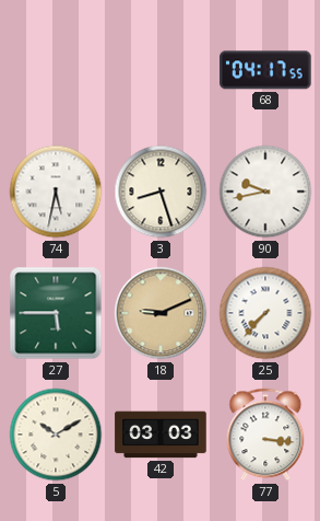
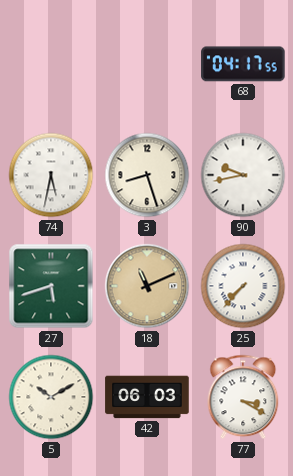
27: 5:45 -> 5:42
18: 9:11 -> 11:11
42: 03:03 -> 06:03
77: 3:16 -> 3:20
